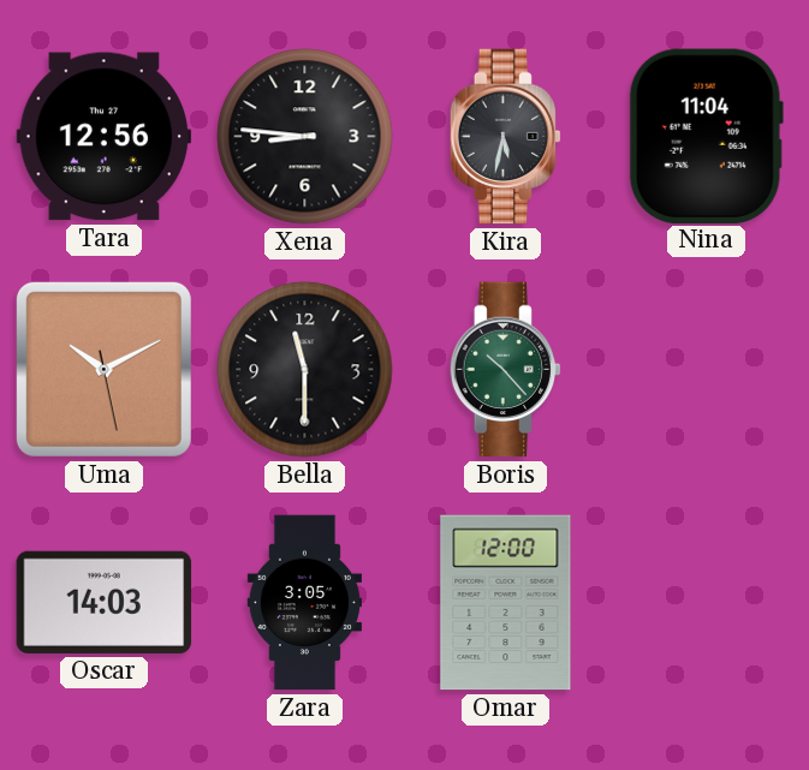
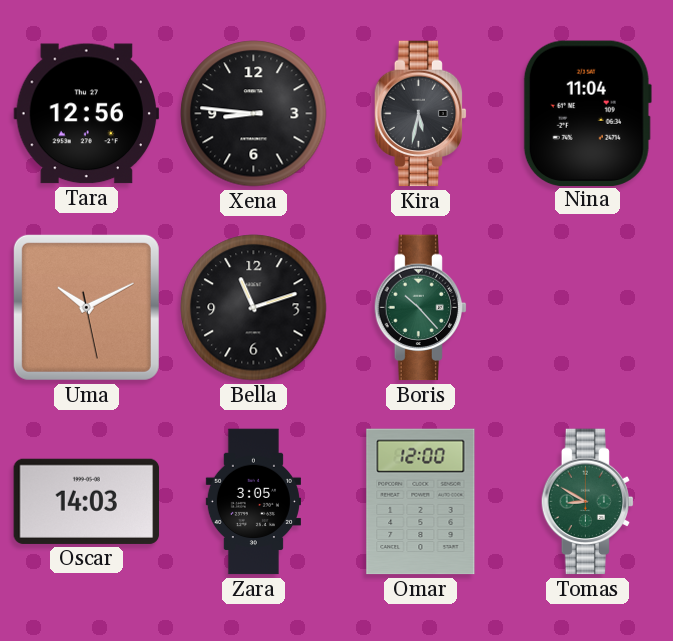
Bella: 11:30 -> 11:12
Tomas: none -> 8:50
